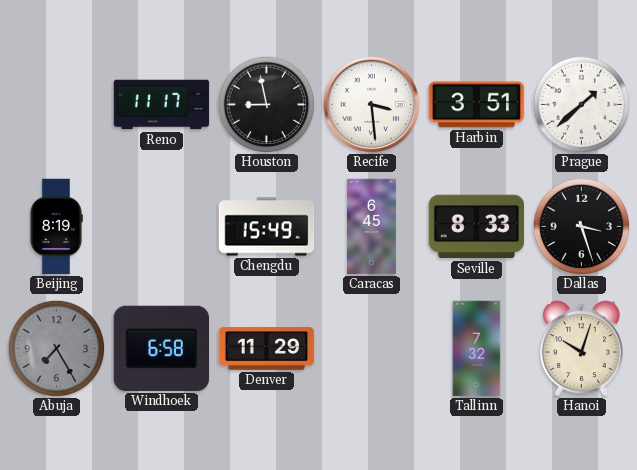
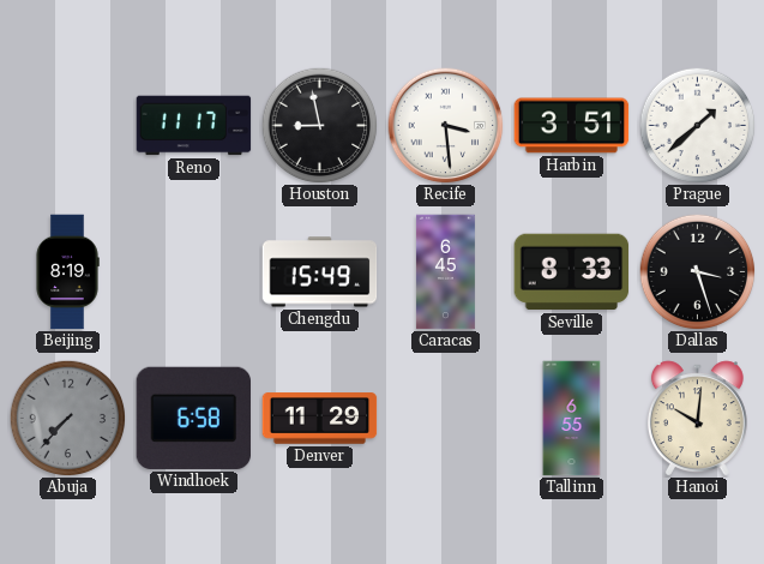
Abuja: 7:25 -> 7:37
Tallinn: 7:32 -> 6:55
Hanoi: 10:03 -> 10:01
